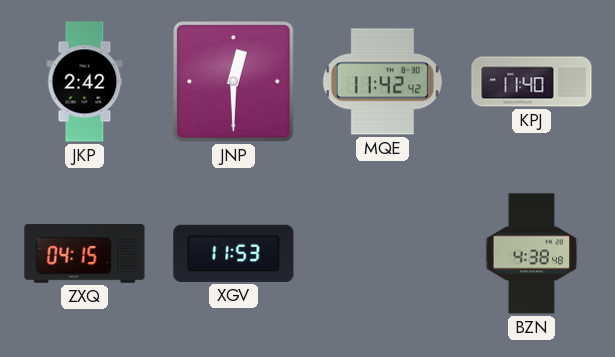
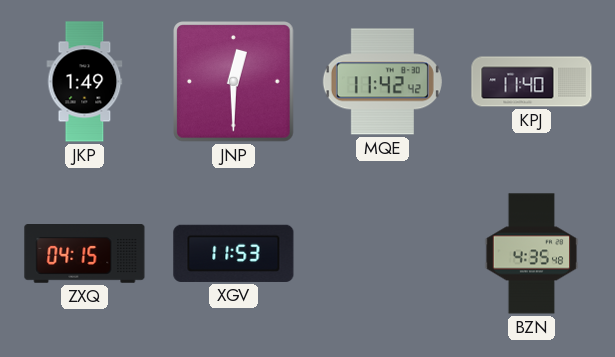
JKP: 2:42 -> 1:49
BZN: 4:38 -> 4:35
